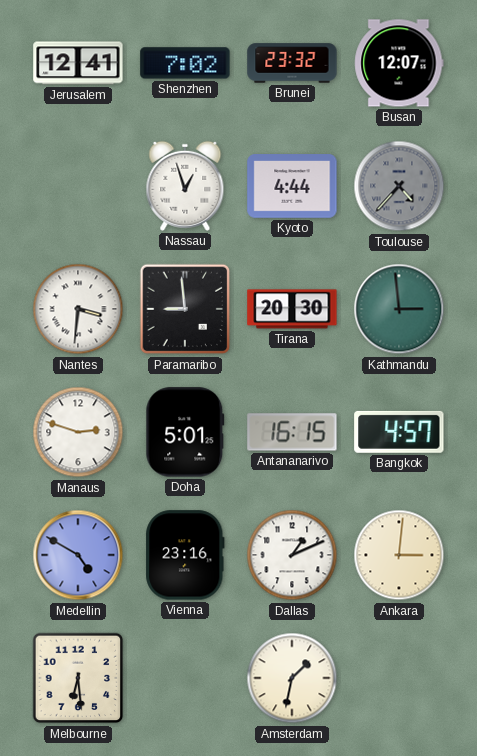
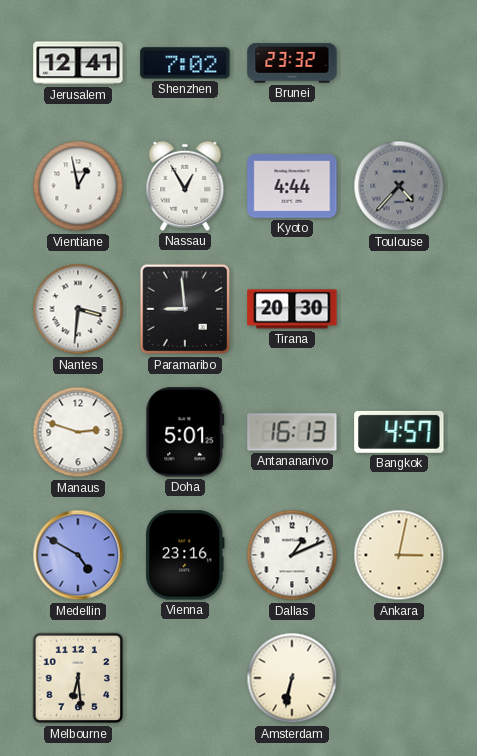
Busan: 12:07 -> none
Vientiane: none -> 12:58
Nassau: 12:57 -> 12:55
Kathmandu: 2:59 -> none
Antananarivo: 16:15 -> 16:13
Ankara: 3:01 -> 3:02
Amsterdam: 1:32 -> 6:32
